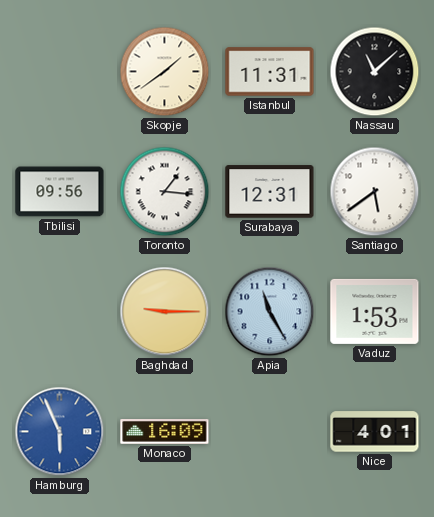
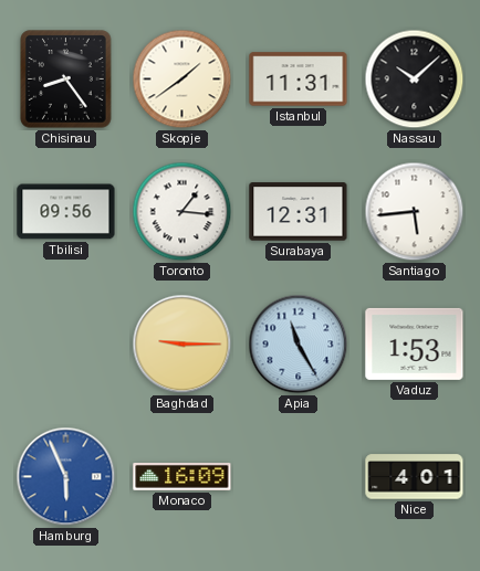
Chisinau: none -> 8:24
Nassau: 11:08 -> 10:08
Santiago: 5:39 -> 5:44
